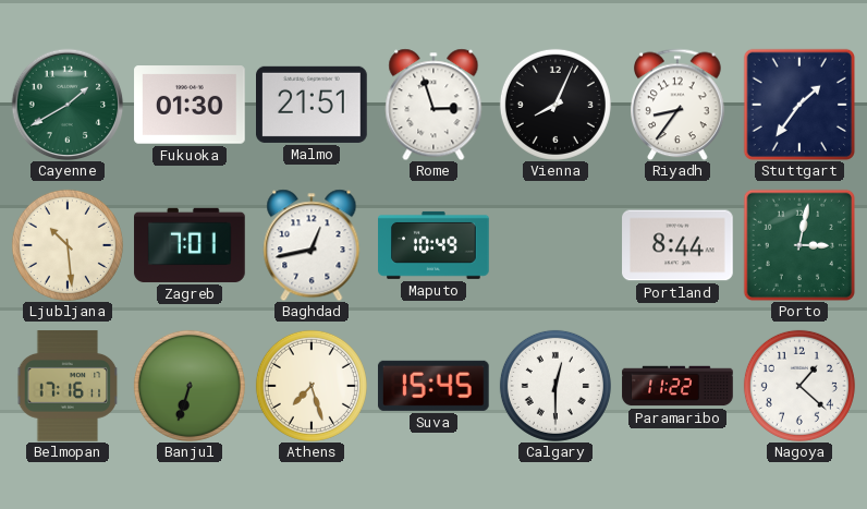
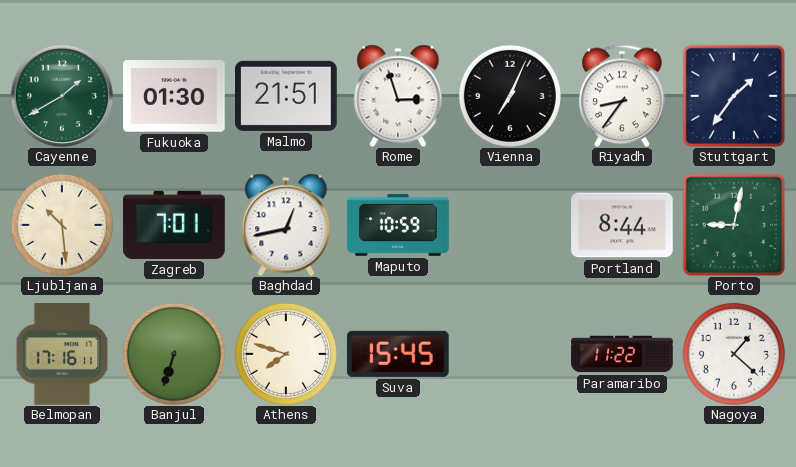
Vienna: 8:04 -> 7:04
Maputo: 10:49 -> 10:59
Porto: 3:02 -> 9:02
Athens: 7:27 -> 7:48
Calgary: 12:30 -> none
